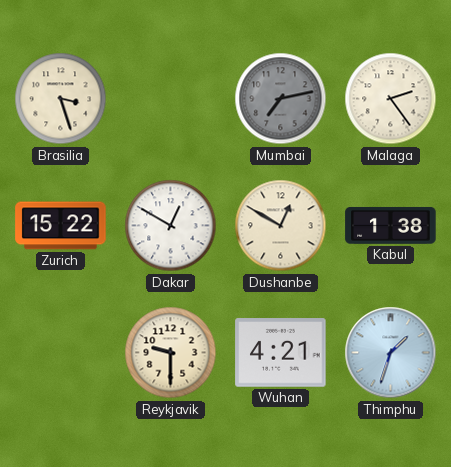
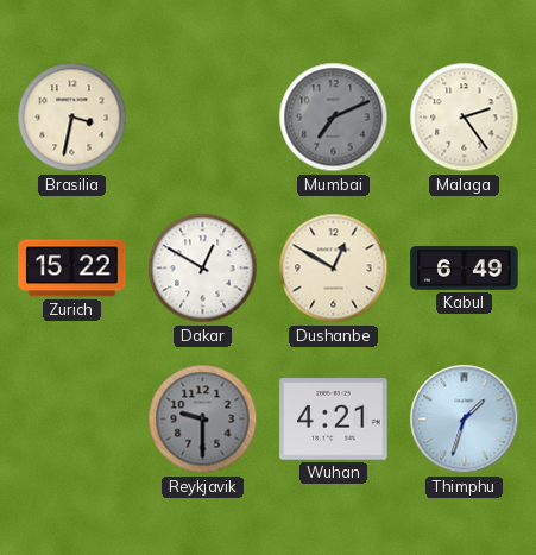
Brasilia: 3:27 -> 3:32
Mumbai: 7:13 -> 7:11
Kabul: 1:38 -> 6:49
Reykjavik dial: cream -> grey
